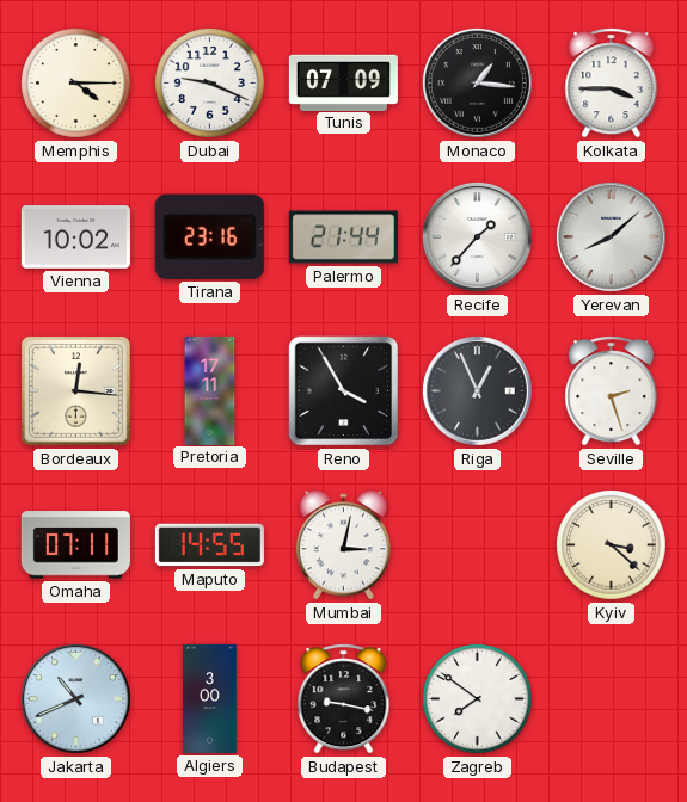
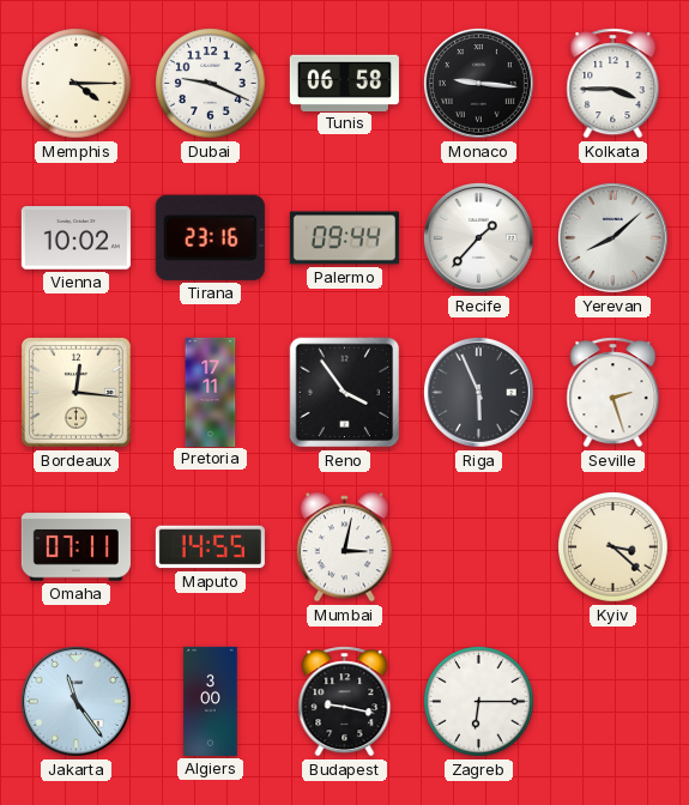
Tunis: 07:09 -> 06:58
Monaco: 1:16 -> 9:16
Palermo: 21:44 -> 09:44
Reno: 3:55 -> 3:54
Riga: 12:56 -> 5:56
Jakarta: 10:41 -> 11:24
Zagreb: 7:51 -> 6:15
